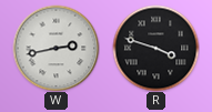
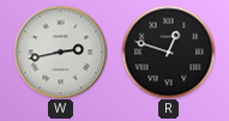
R: 3:48 -> 12:48
